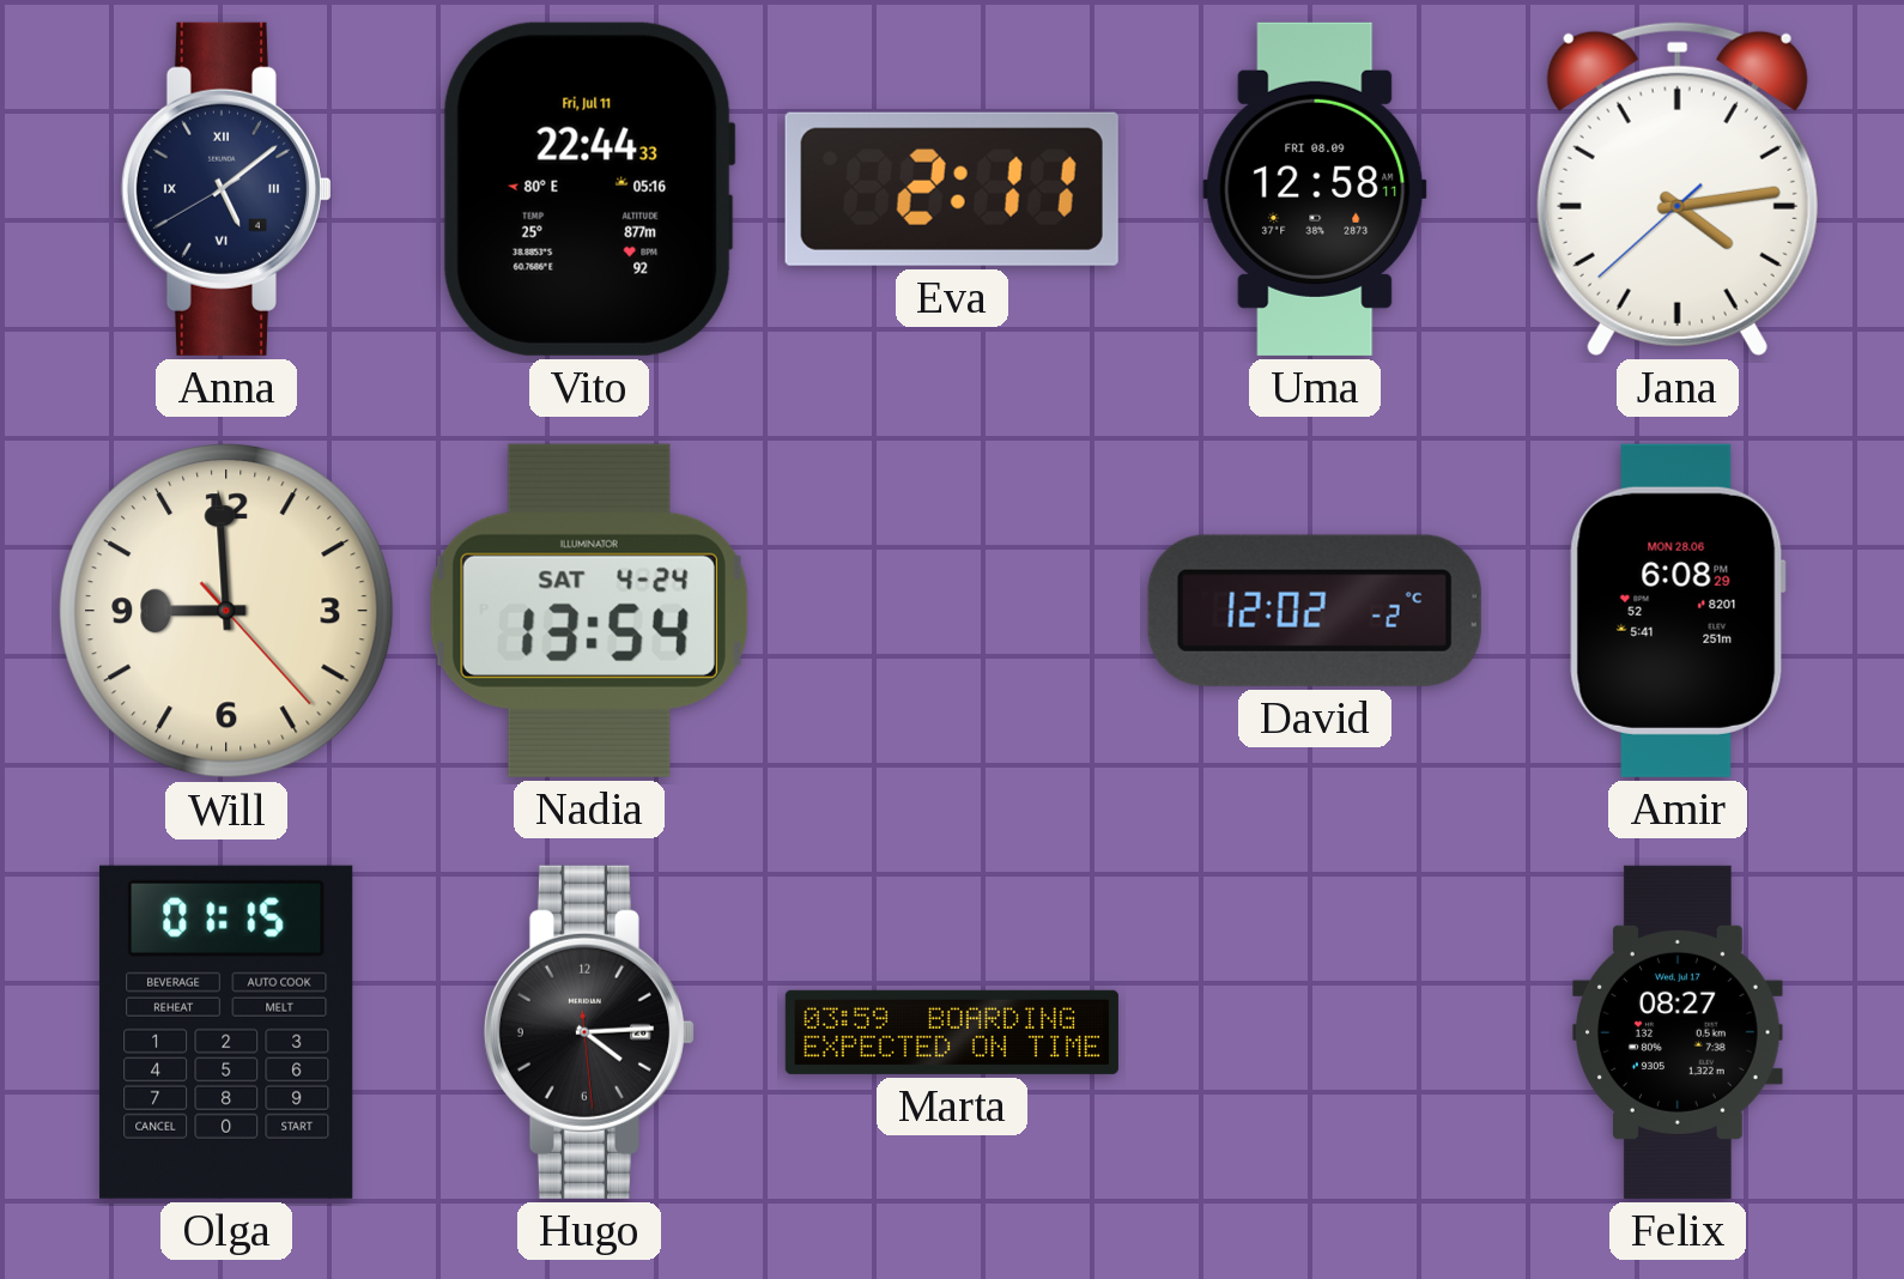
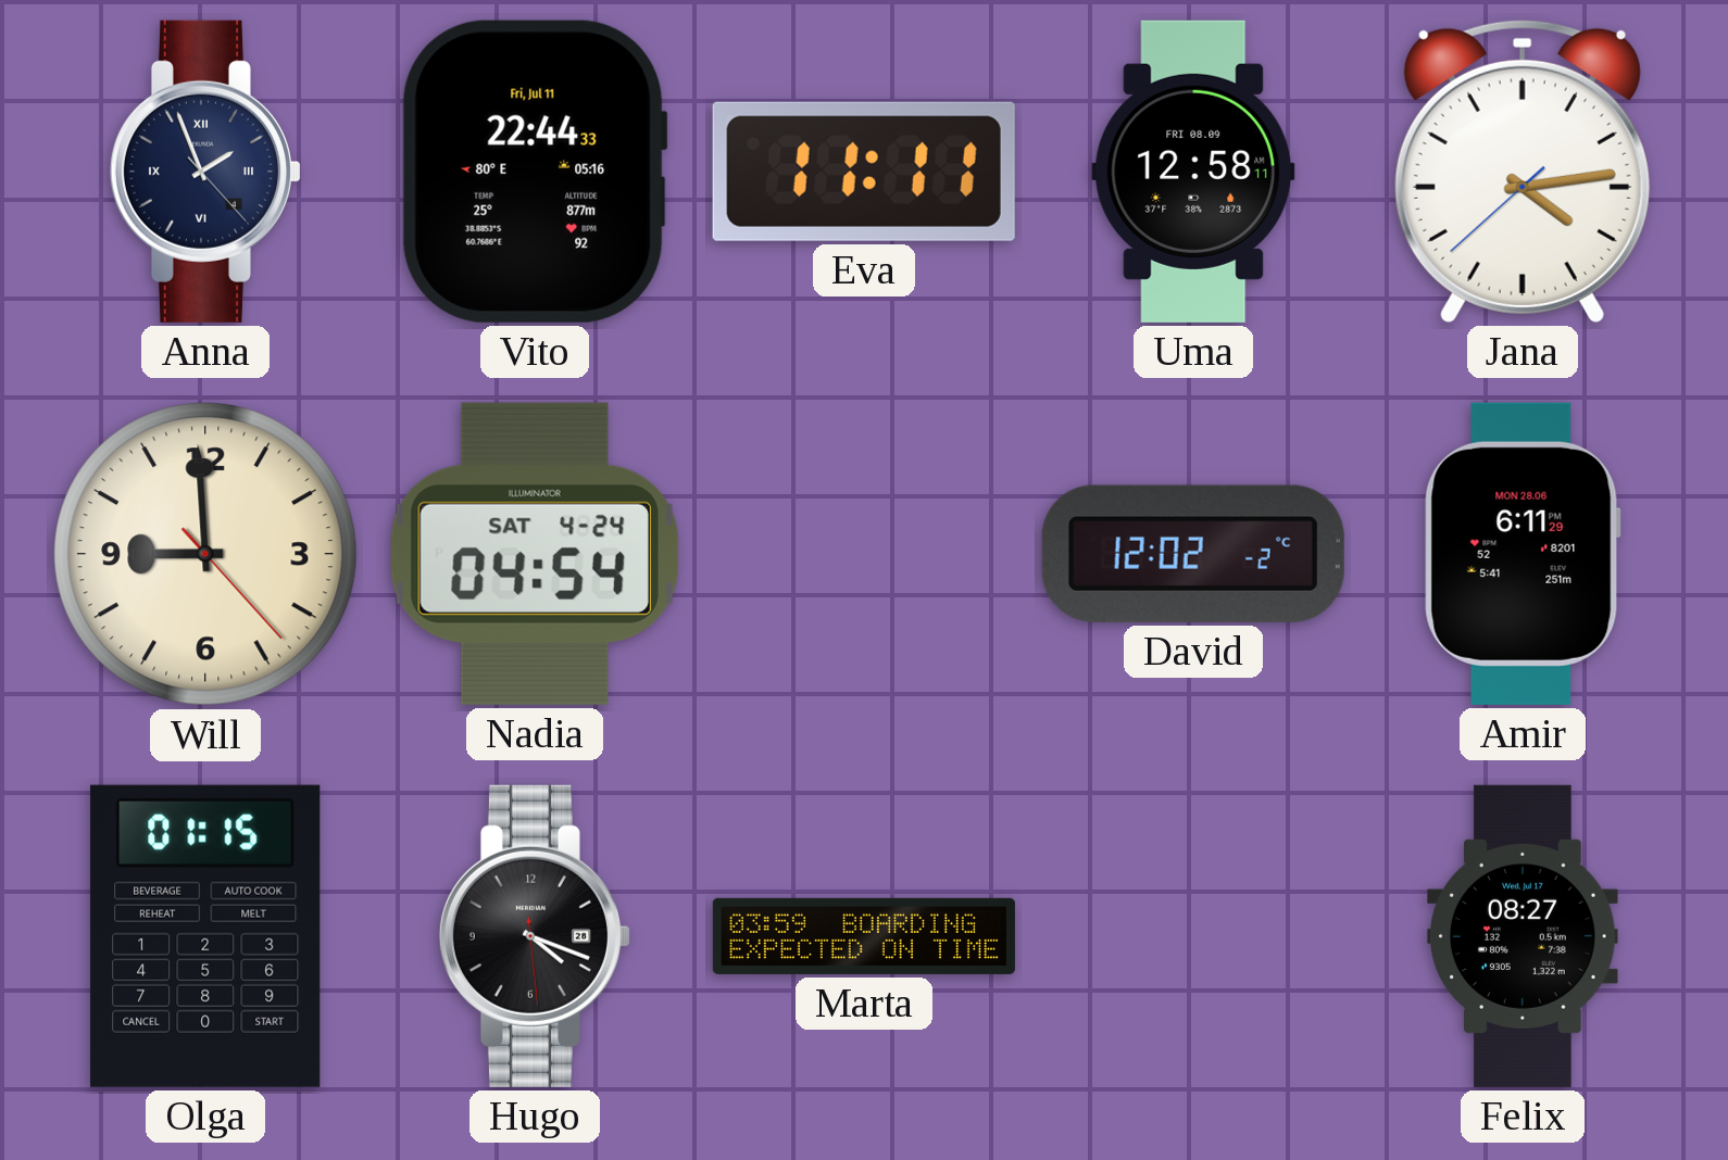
Anna: 5:08 -> 1:56
Eva: 2:11 -> 11:11
Nadia: 13:54 -> 04:54
Amir: 6:08 -> 6:11
Hugo: 4:14 -> 4:18
